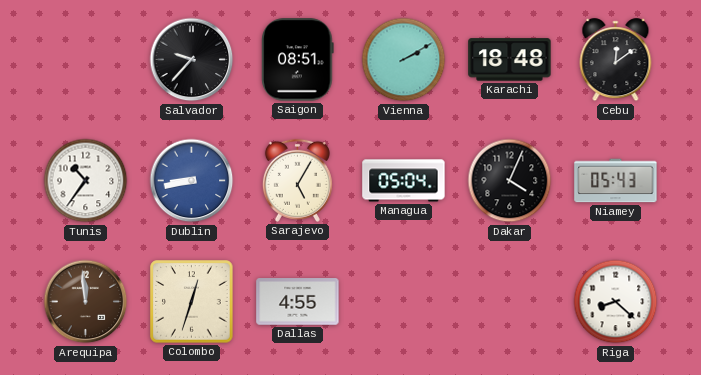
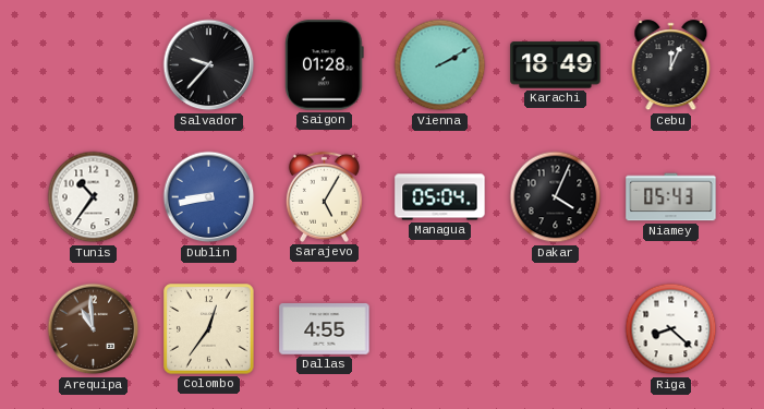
Saigon: 08:51 -> 01:28
Karachi: 18:48 -> 18:49
Cebu: 12:09 -> 12:04
Arequipa: 11:59 -> 10:59
Colombo: 12:33 -> 12:36
